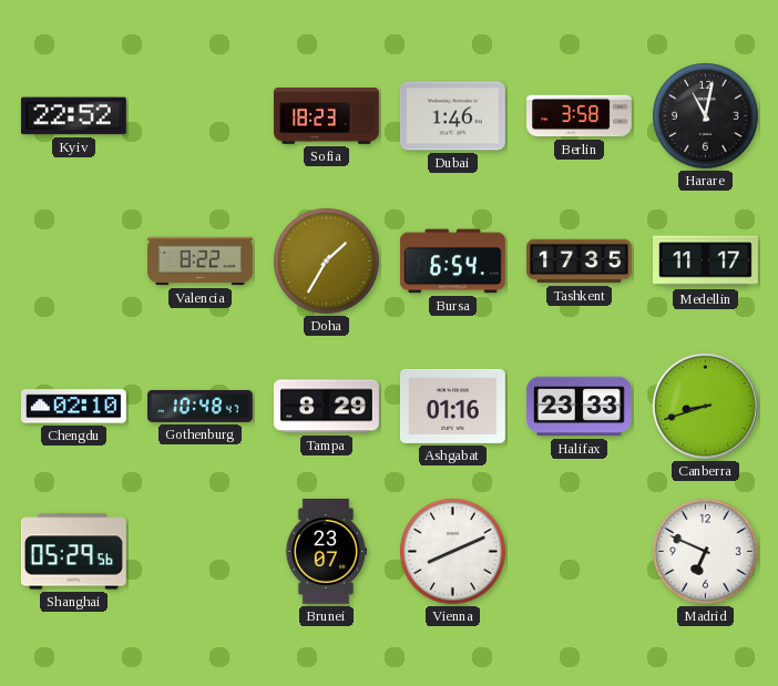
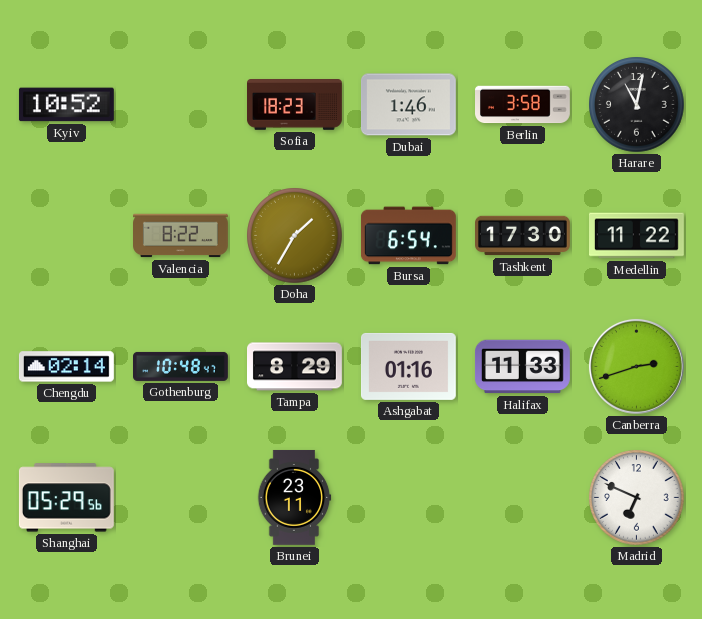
Kyiv: 22:52 -> 10:52
Tashkent: 17:35 -> 17:30
Medellin: 11:17 -> 11:22
Chengdu: 02:10 -> 02:14
Halifax: 23:33 -> 11:33
Canberra: 8:42 -> 2:42
Brunei: 23:07 -> 23:11
Vienna: 8:11 -> none
